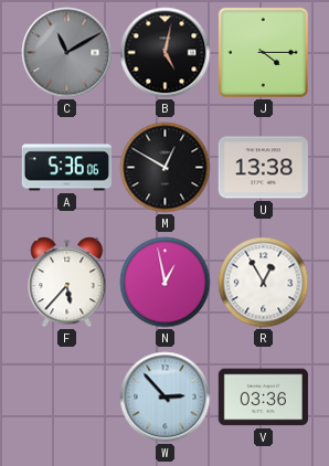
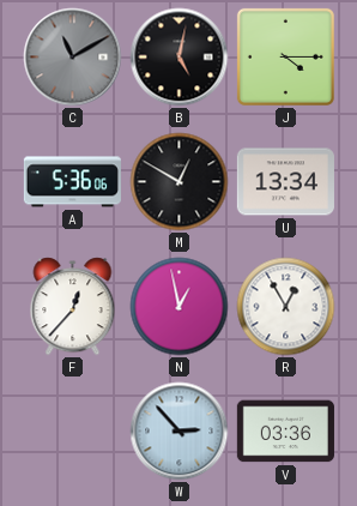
U: 13:38 -> 13:34
F: 5:37 -> 12:37
